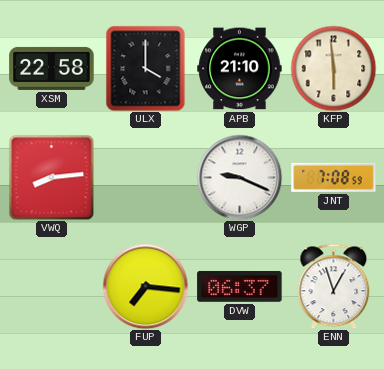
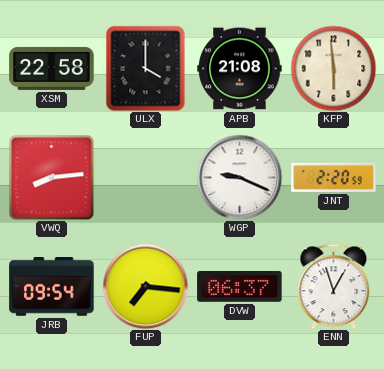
APB: 21:10 -> 21:08
JNT: 7:08 -> 2:20
JRB: none -> 09:54
